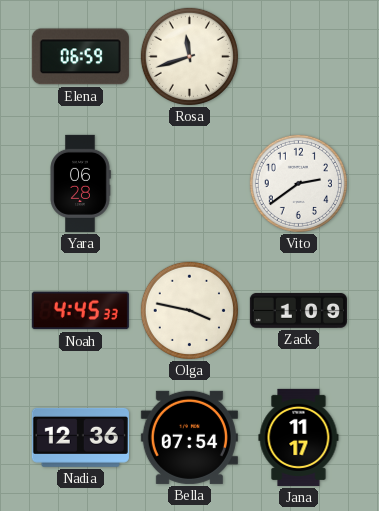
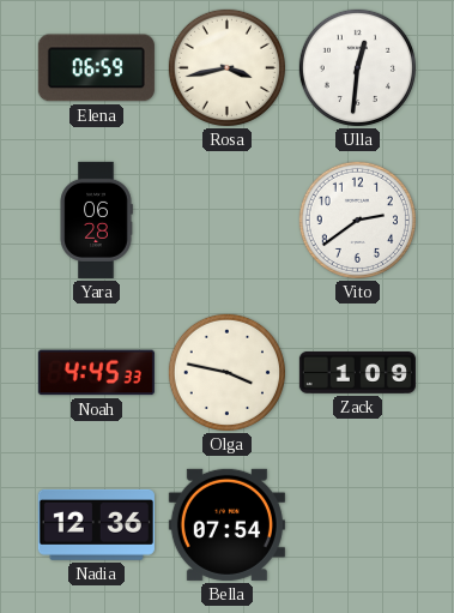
Rosa: 11:42 -> 3:43
Ulla: none -> 12:31
Jana: 11:17 -> none
